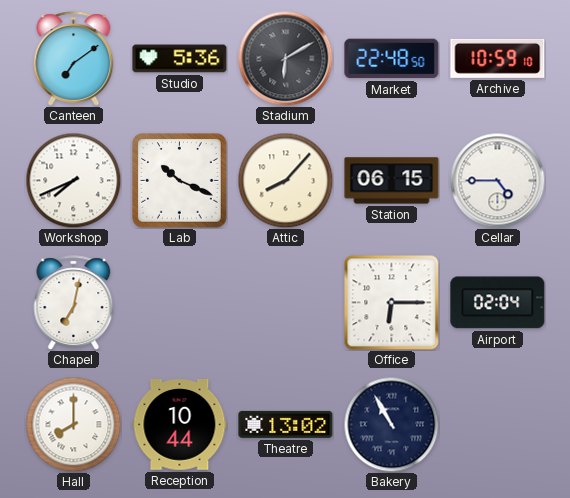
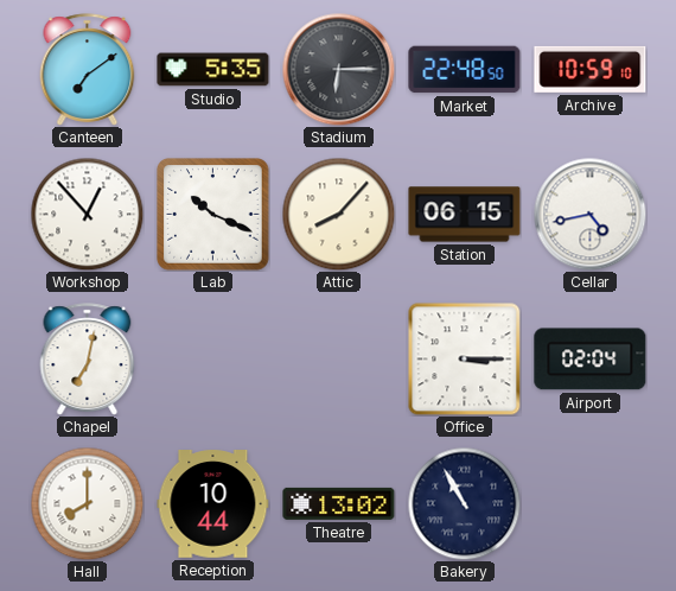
Studio: 5:36 -> 5:35
Stadium: 6:10 -> 6:15
Workshop: 7:41 -> 12:53
Cellar: 4:45 -> 4:43
Office: 6:15 -> 3:15
